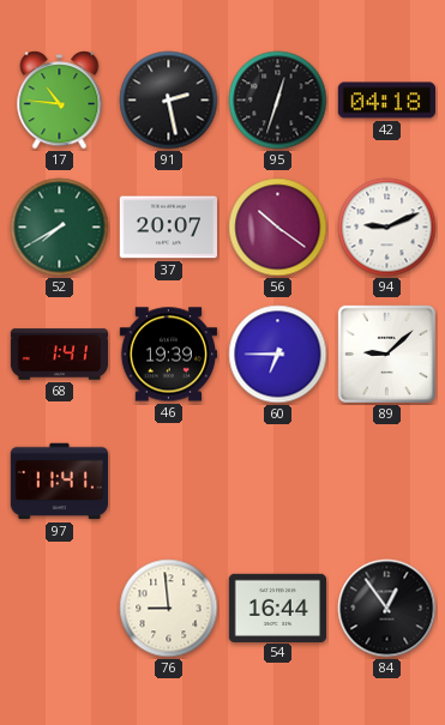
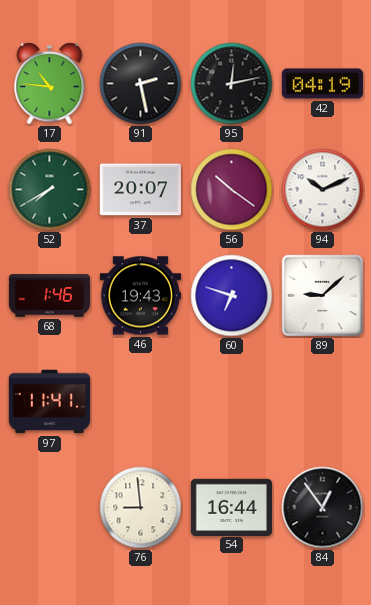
95: 12:33 -> 12:13
42: 04:18 -> 04:19
94: 9:11 -> 10:11
68: 1:41 -> 1:46
46: 19:39 -> 19:43
60: 6:45 -> 6:48
